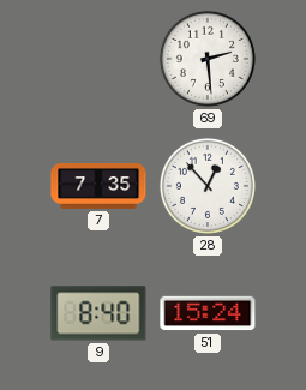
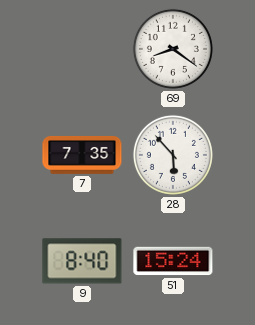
69: 2:29 -> 8:21
28: 12:53 -> 5:53
